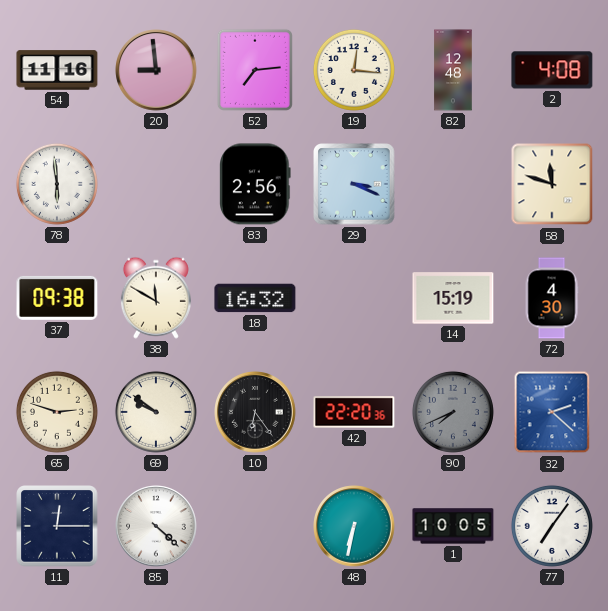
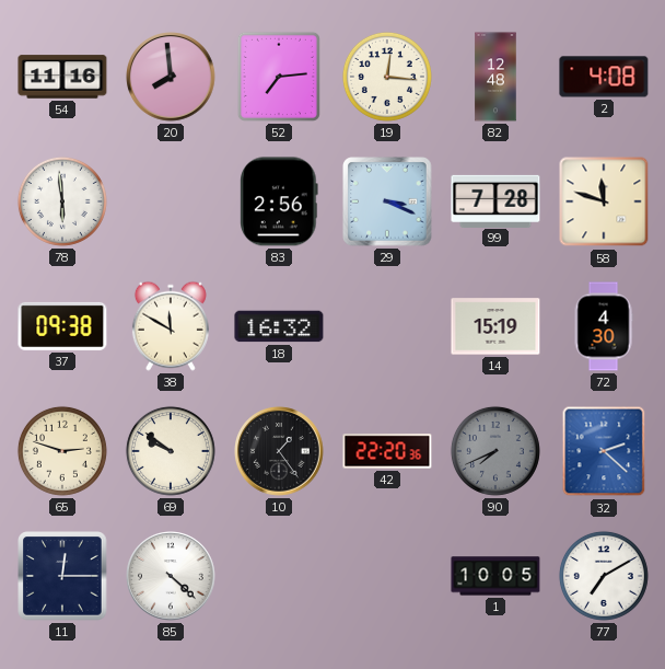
20: 8:59 -> 7:59
99: none -> 7:28
10: 6:24 -> 1:24
48: 6:32 -> none
77: 7:06 -> 7:10
